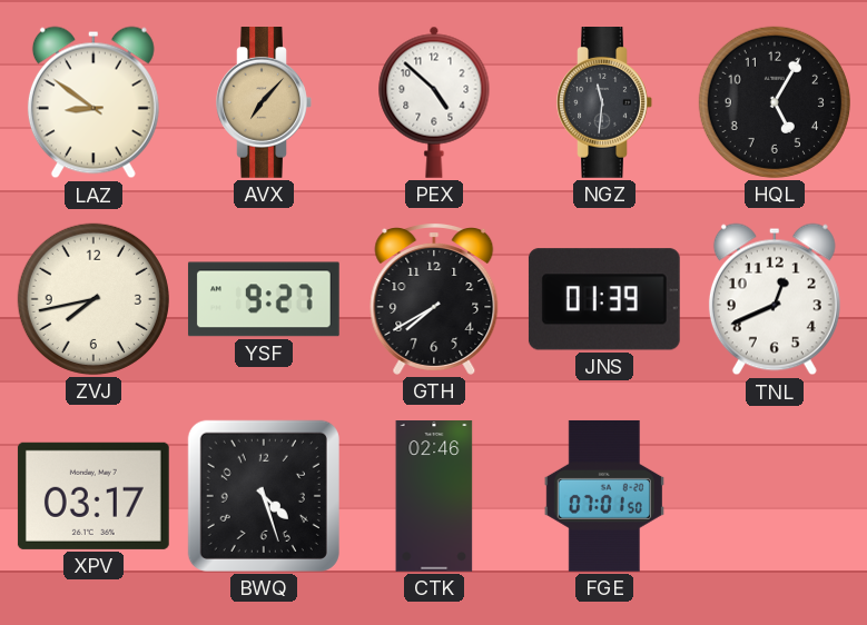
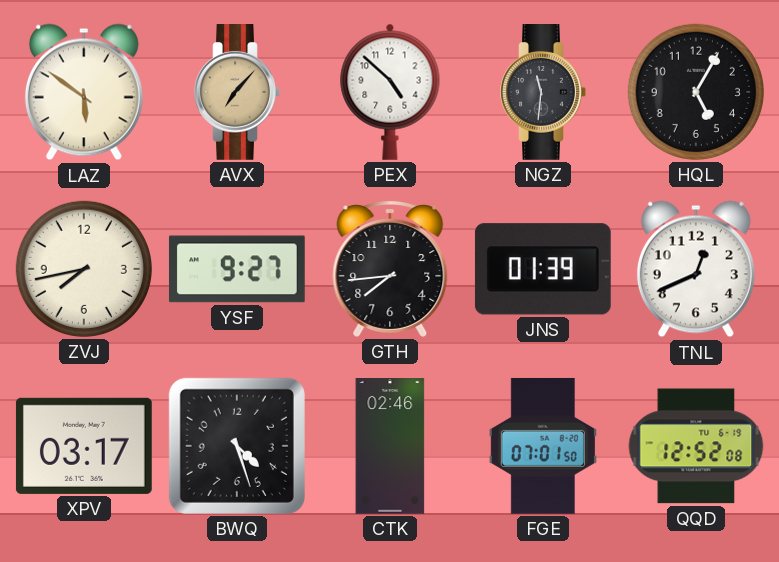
LAZ: 8:51 -> 5:51
GTH: 7:40 -> 7:44
QQD: none -> 12:52
